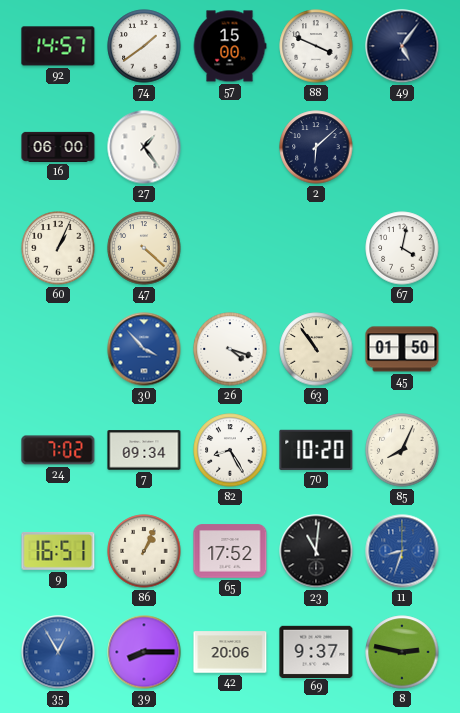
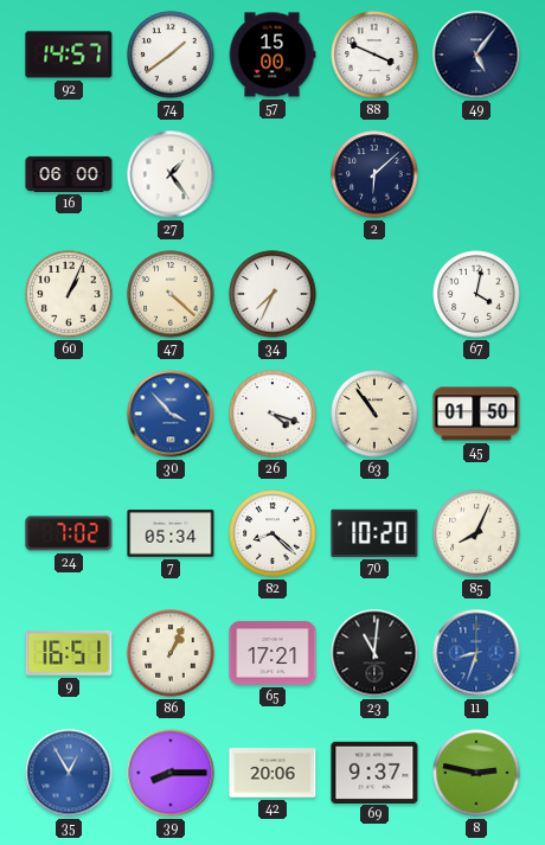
34: none -> 7:34
7: 09:34 -> 05:34
82: 8:25 -> 8:22
65: 17:52 -> 17:21
